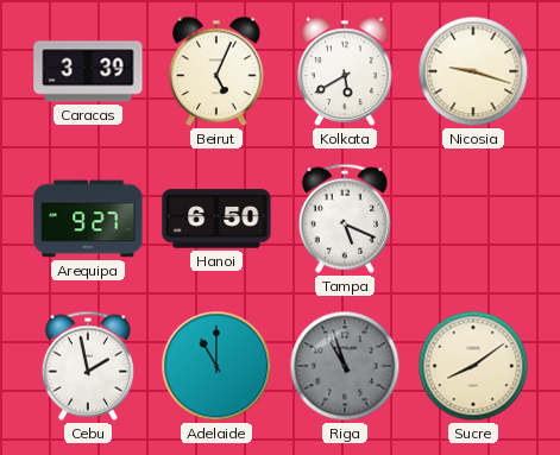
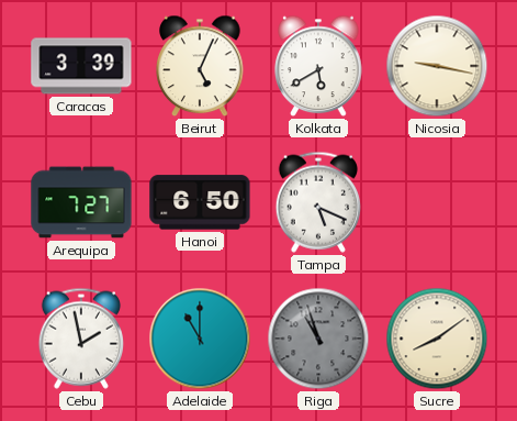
Nicosia: 9:18 -> 9:17
Arequipa: 9:27 -> 7:27
